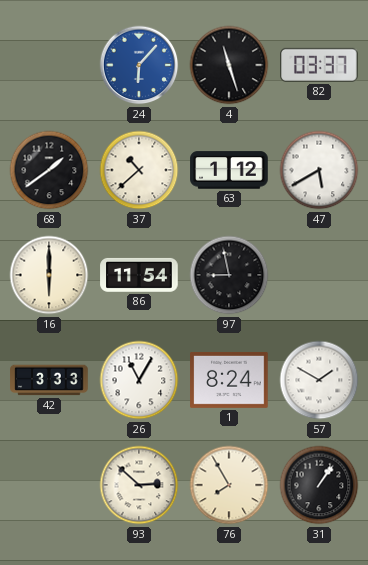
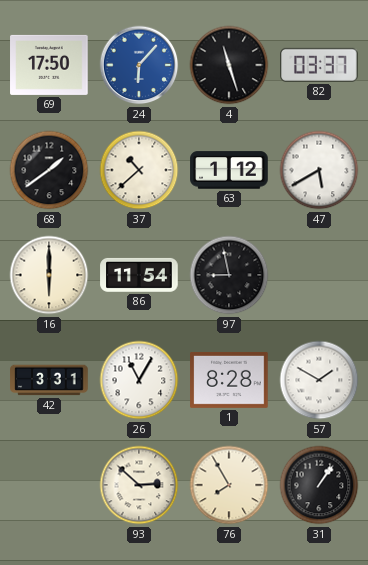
69: none -> 17:50
42: 3:33 -> 3:31
1: 8:24 -> 8:28
